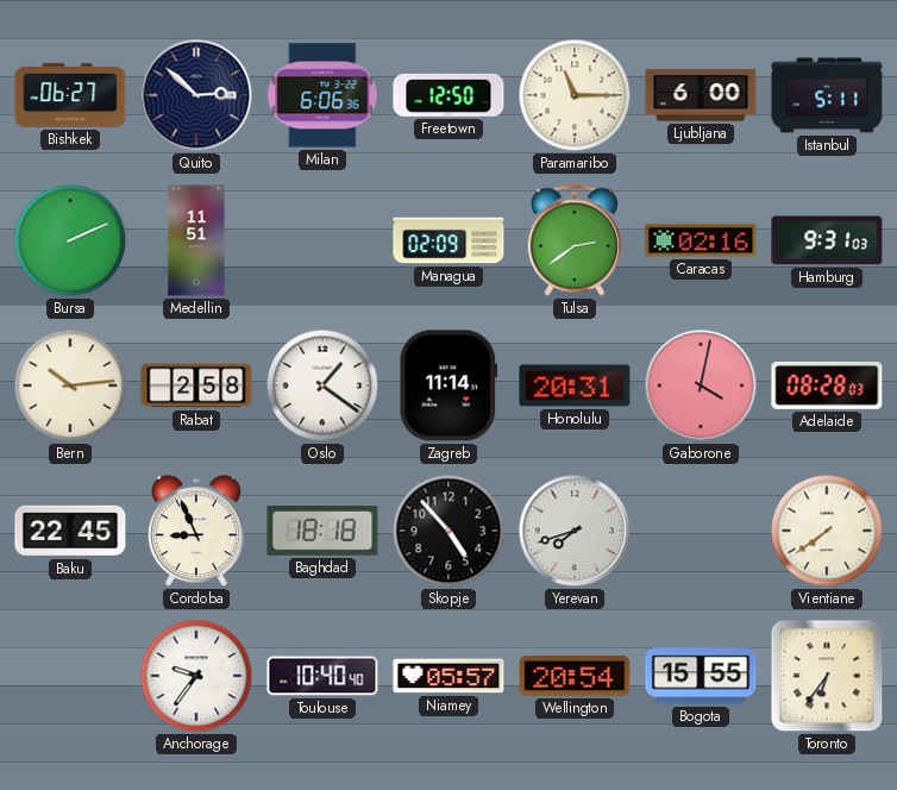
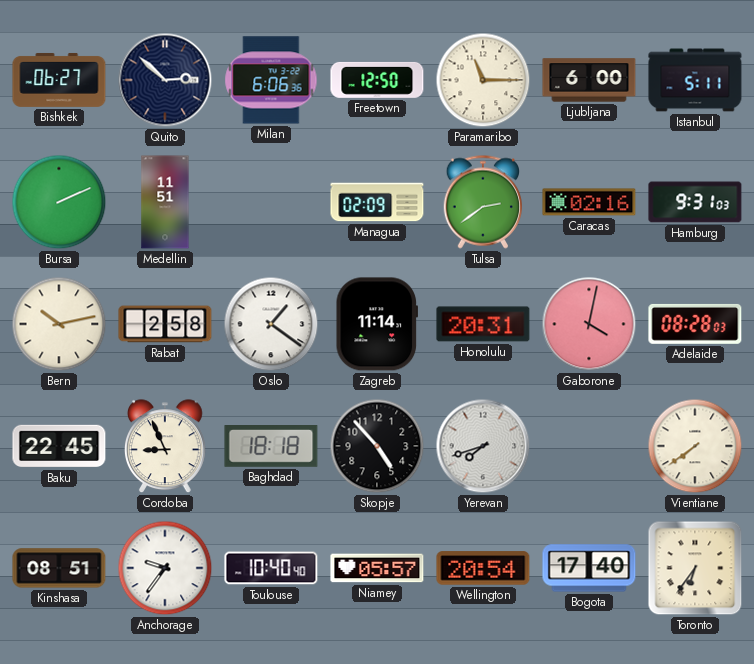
Bern: 10:14 -> 10:13
Kinshasa: none -> 08:51
Bogota: 15:55 -> 17:40
